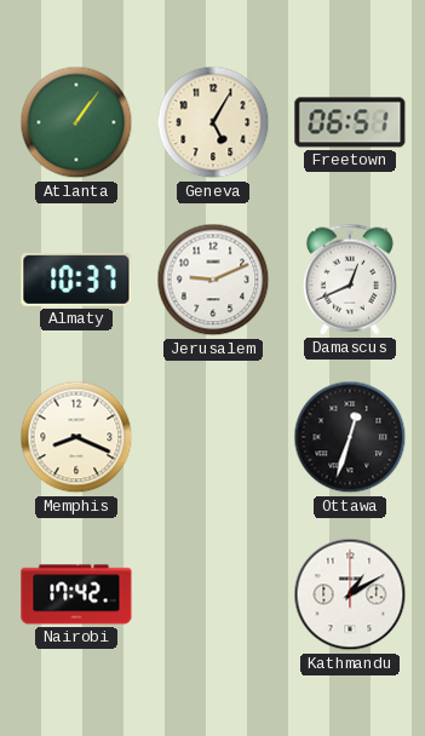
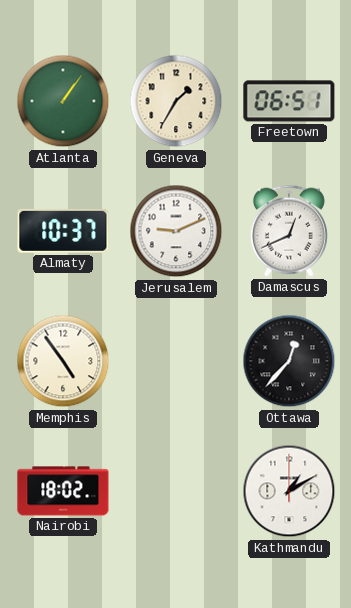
Geneva: 5:05 -> 1:35
Memphis: 8:19 -> 4:54
Ottawa: 12:33 -> 12:37
Nairobi: 17:42 -> 18:02
